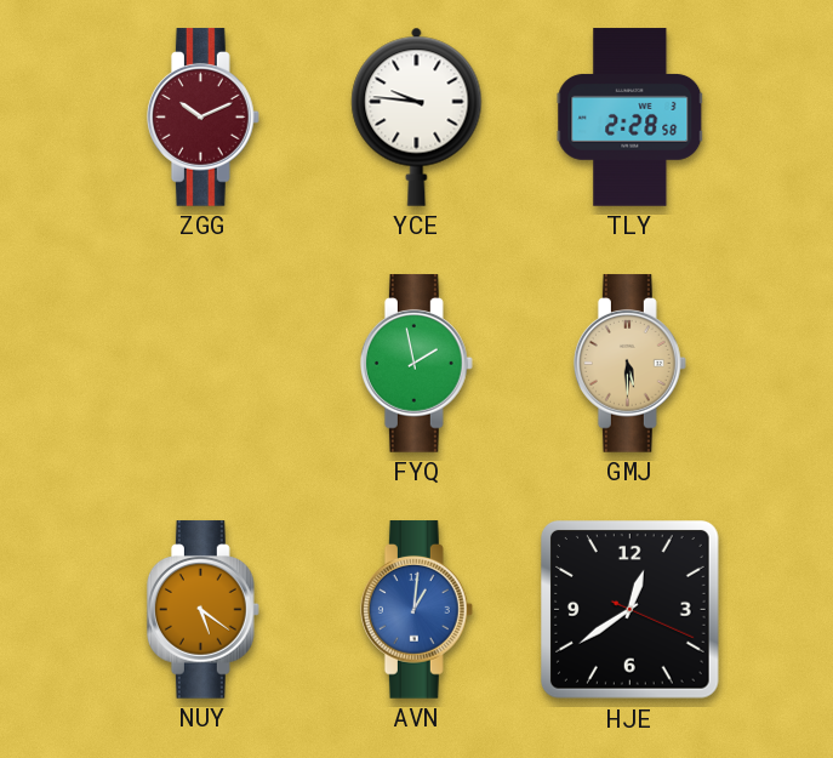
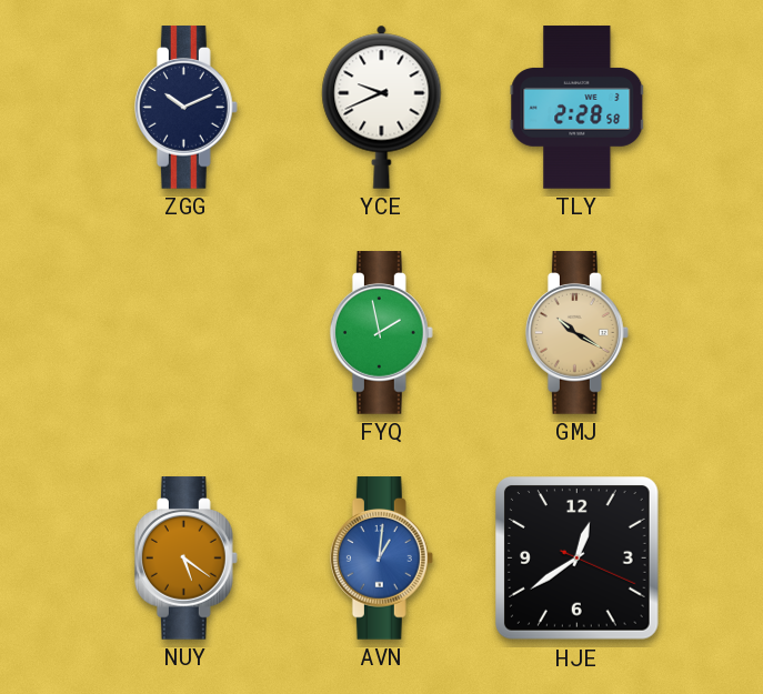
ZGG dial: burgundy -> navy
YCE: 9:46 -> 9:41
GMJ: 5:30 -> 10:20
